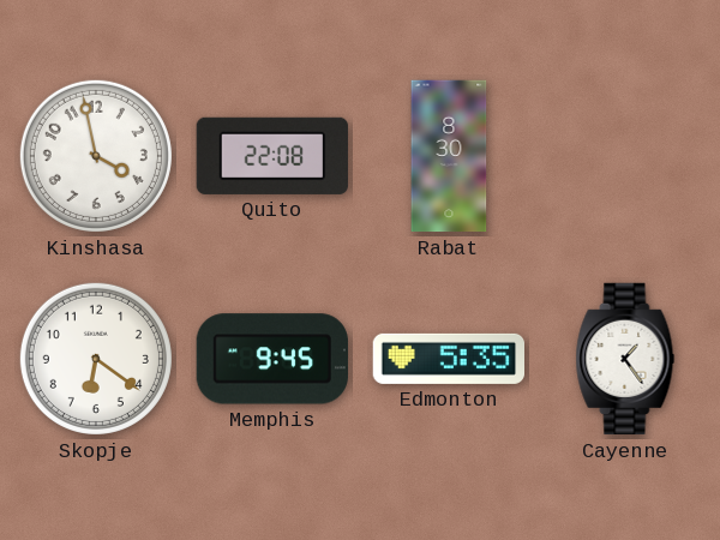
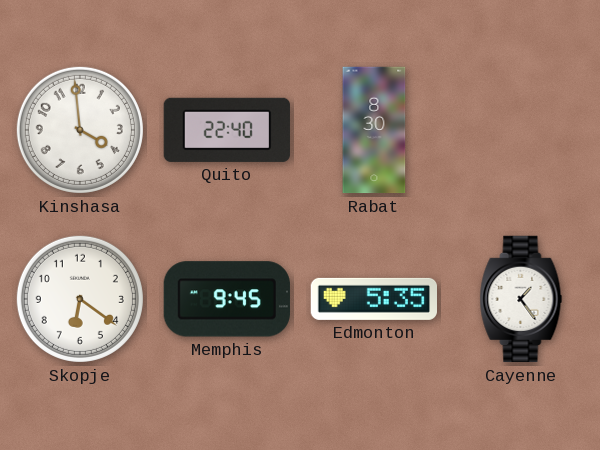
Kinshasa: 3:58 -> 3:59
Quito: 22:08 -> 22:40
